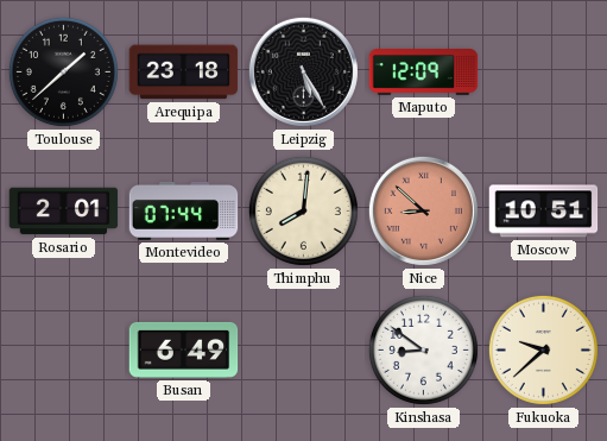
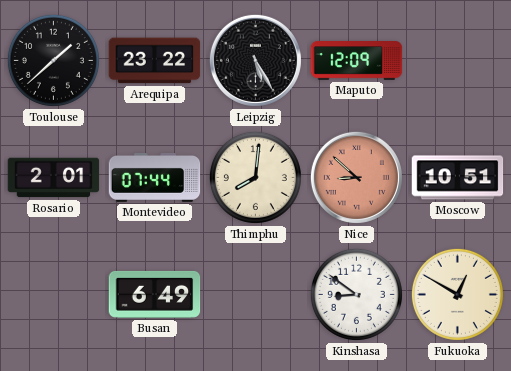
Arequipa: 23:18 -> 23:22
Fukuoka: 9:38 -> 12:50
